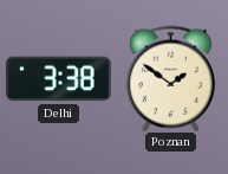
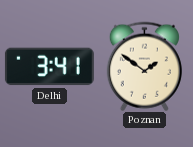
Delhi: 3:38 -> 3:41
